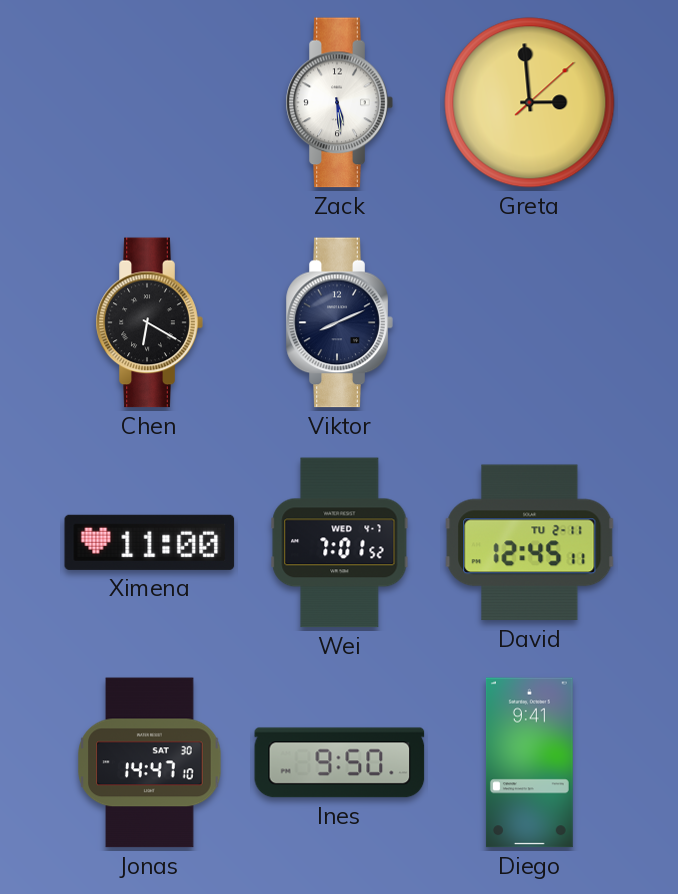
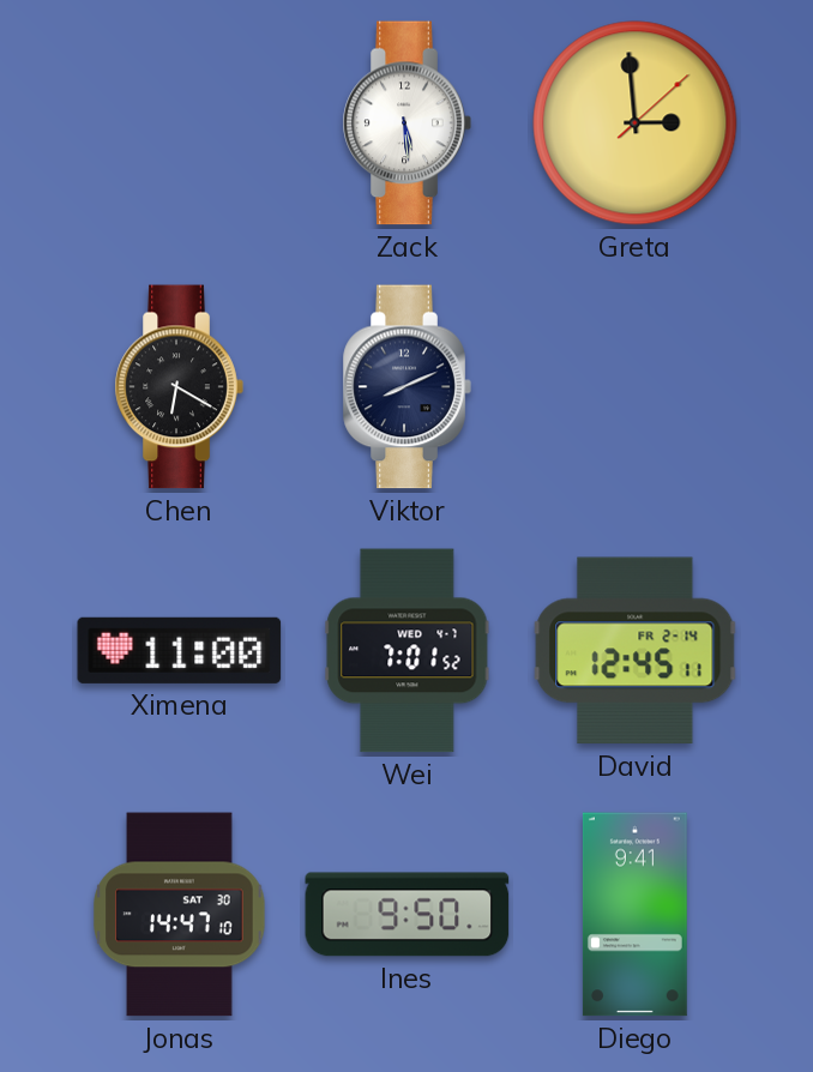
David date: TU 2-11 -> FR 2-14
